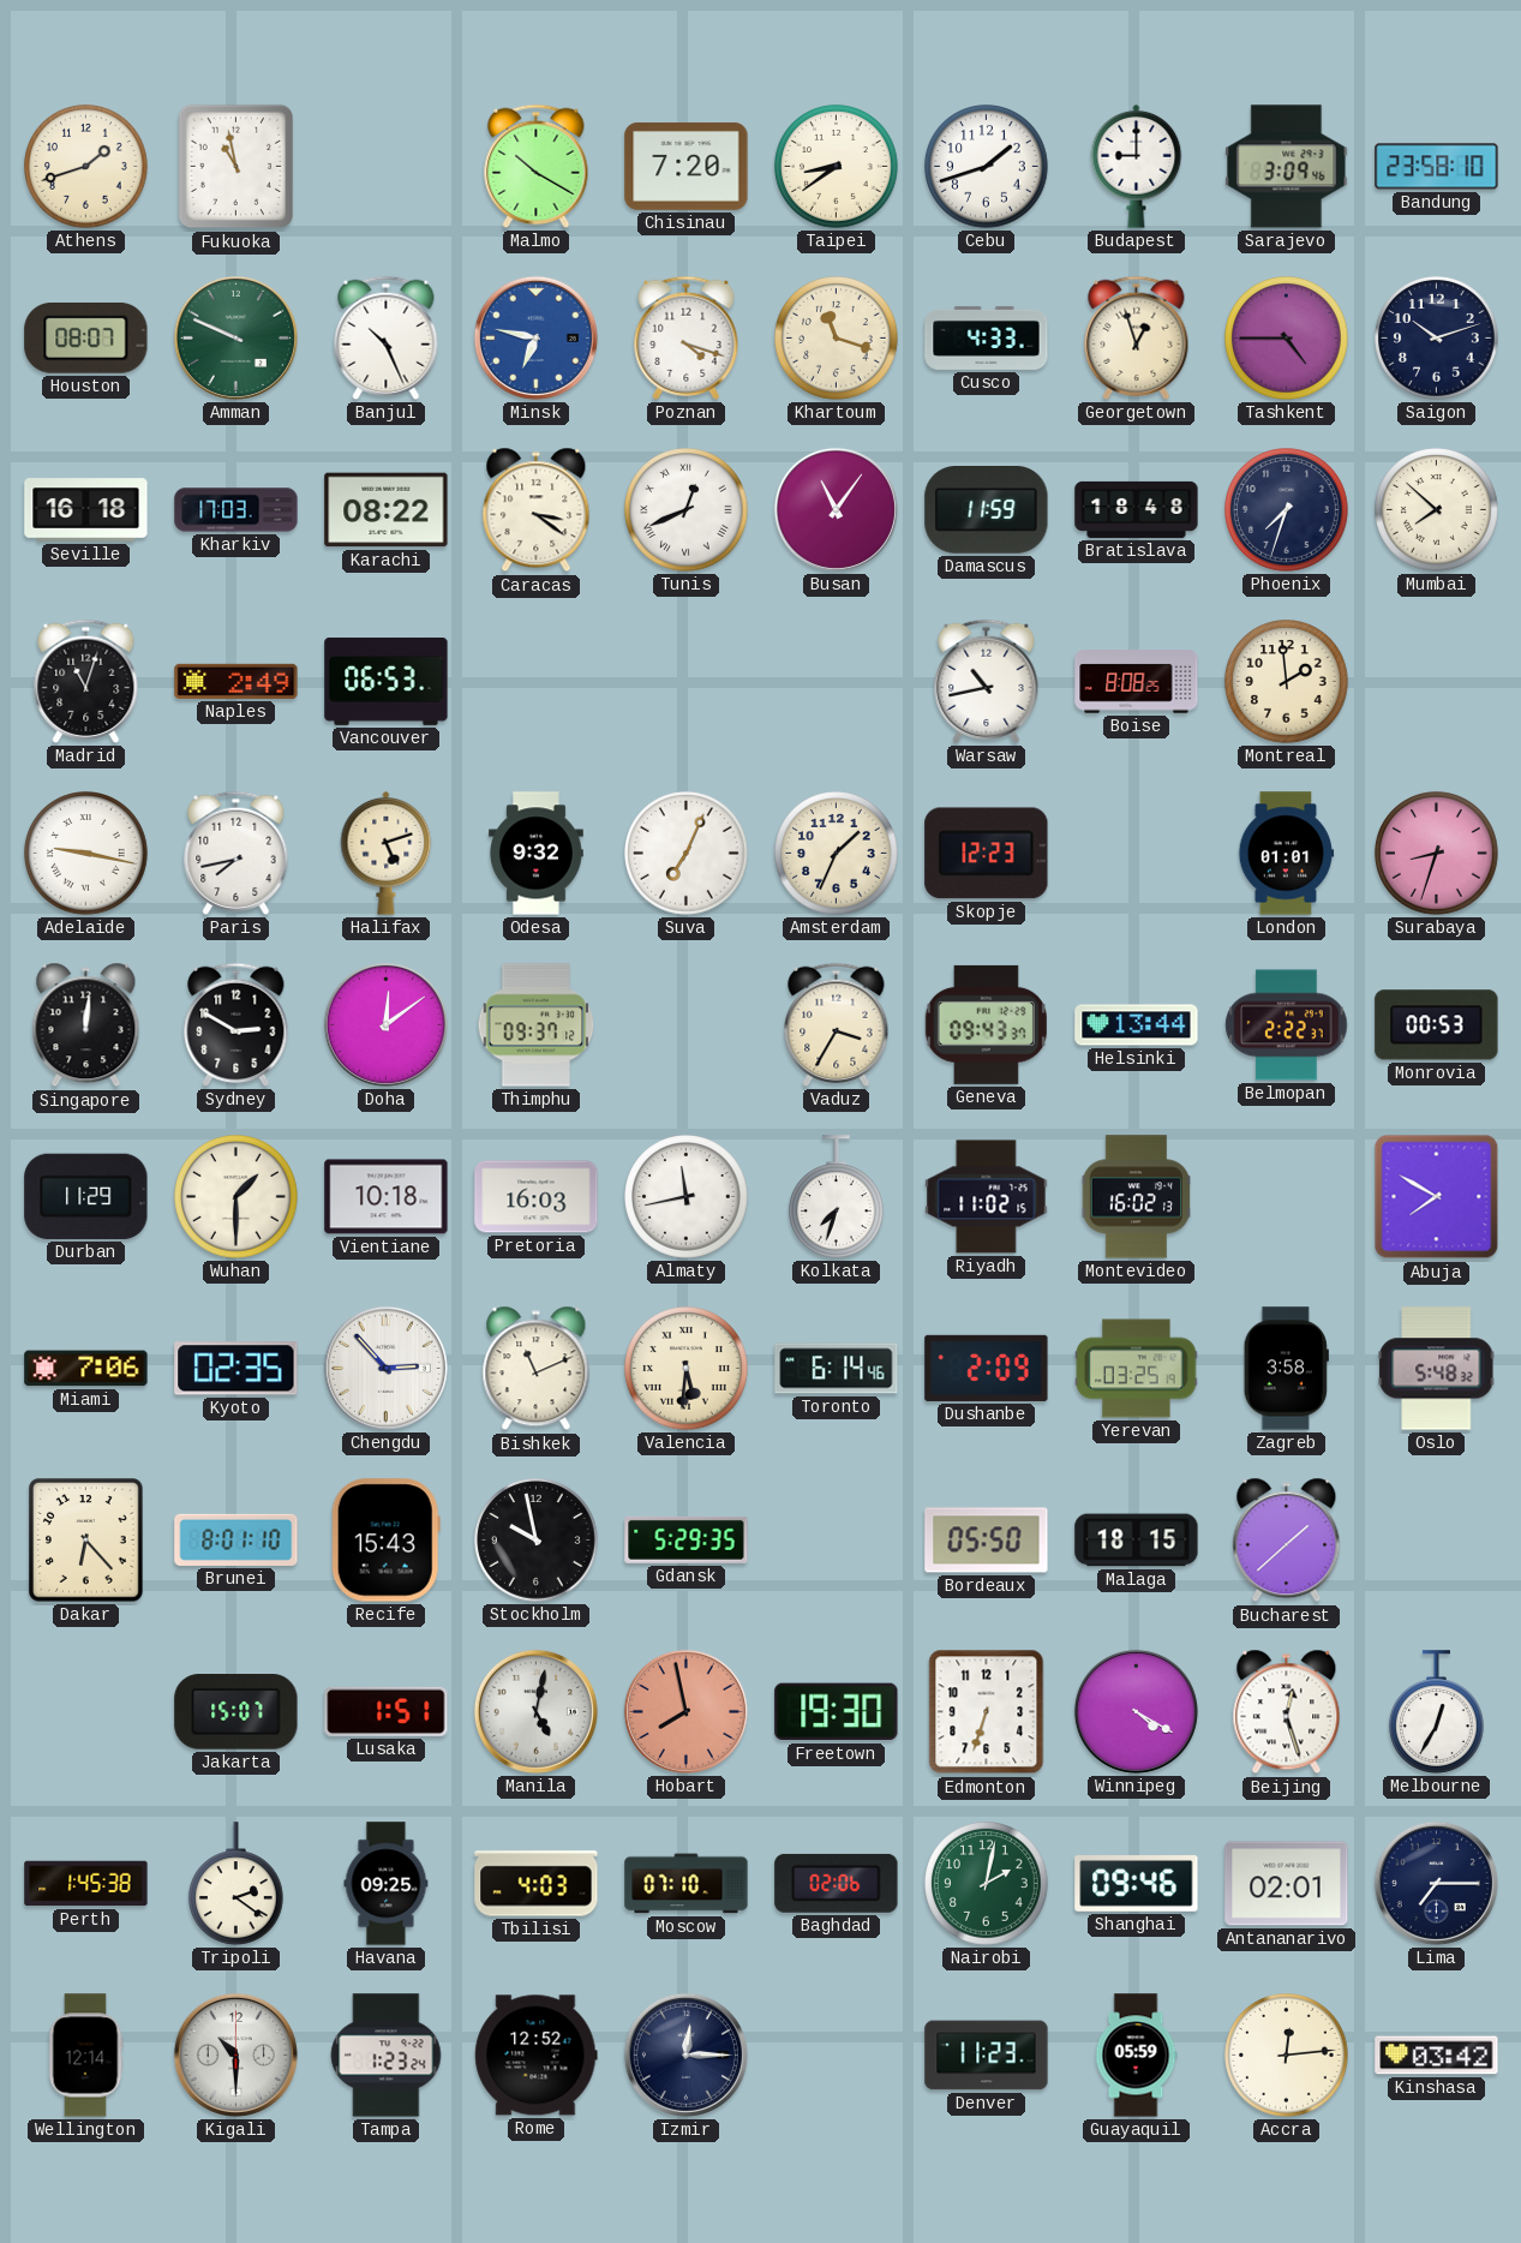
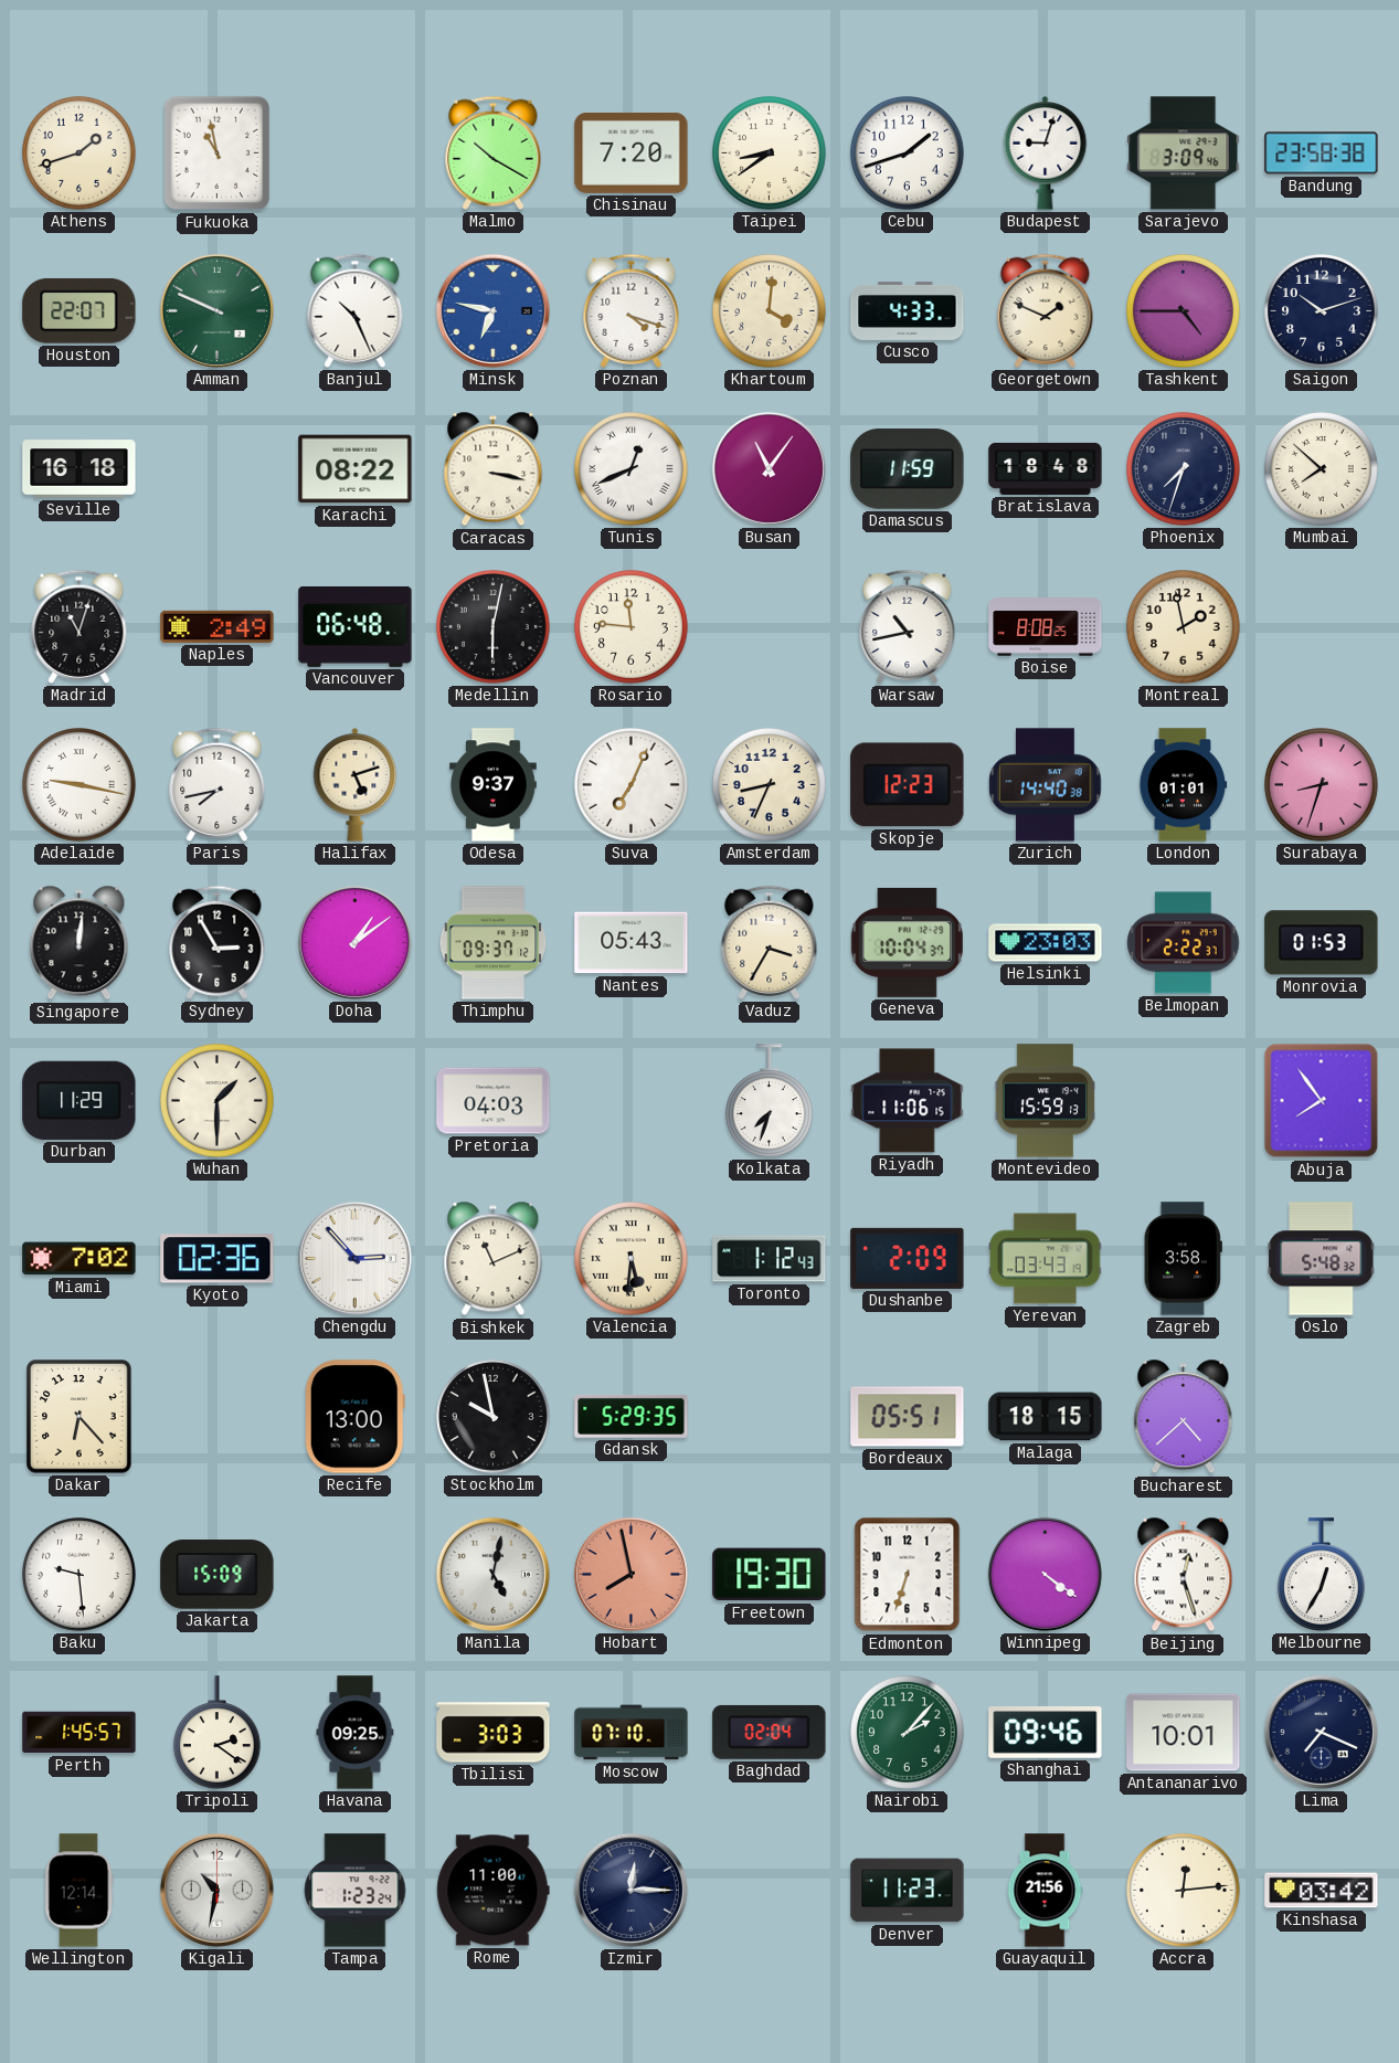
Budapest: 9:00 -> 9:03
Bandung: 23:58:10 -> 23:58:38
Houston: 08:07 -> 22:07
Khartoum: 11:18 -> 4:01
Georgetown: 12:57 -> 1:49
Kharkiv: 17:03 -> none
Caracas: 3:21 -> 3:17
Vancouver: 06:53 -> 06:48
Medellin: none -> 6:02
Rosario: none -> 11:46
Montreal: 1:59 -> 1:58
Odesa: 9:32 -> 9:37
Amsterdam: 1:34 -> 8:34
Zurich: none -> 14:40
Sydney: 2:50 -> 2:55
Doha: 12:09 -> 1:09
Nantes: none -> 05:43
Geneva: 09:43 -> 10:04
Helsinki: 13:44 -> 23:03
Monrovia: 00:53 -> 01:53
Vientiane: 10:18 -> none
Pretoria: 16:03 -> 04:03
Almaty: 11:43 -> none
Riyadh: 11:02 -> 11:06
Montevideo: 16:02 -> 15:59
Abuja: 7:50 -> 7:54
Miami: 7:06 -> 7:02
Kyoto: 02:35 -> 02:36
Toronto: 6:14 -> 1:12
Yerevan: 03:25 -> 03:43
Brunei: 8:01 -> none
Recife: 15:43 -> 13:00
Bordeaux: 05:50 -> 05:51
Bucharest: 1:38 -> 4:38
Baku: none -> 9:29
Jakarta: 15:07 -> 15:09
Lusaka: 1:51 -> none
Winnipeg: 4:20 -> 4:21
Perth: 1:45:38 -> 1:45:57
Tbilisi: 4:03 -> 3:03
Baghdad: 02:06 -> 02:04
Nairobi: 2:02 -> 2:07
Antananarivo: 02:01 -> 10:01
Lima: 7:15 -> 7:19
Kigali: 10:30 -> 10:32
Rome: 12:52 -> 11:00
Guayaquil: 05:59 -> 21:56
